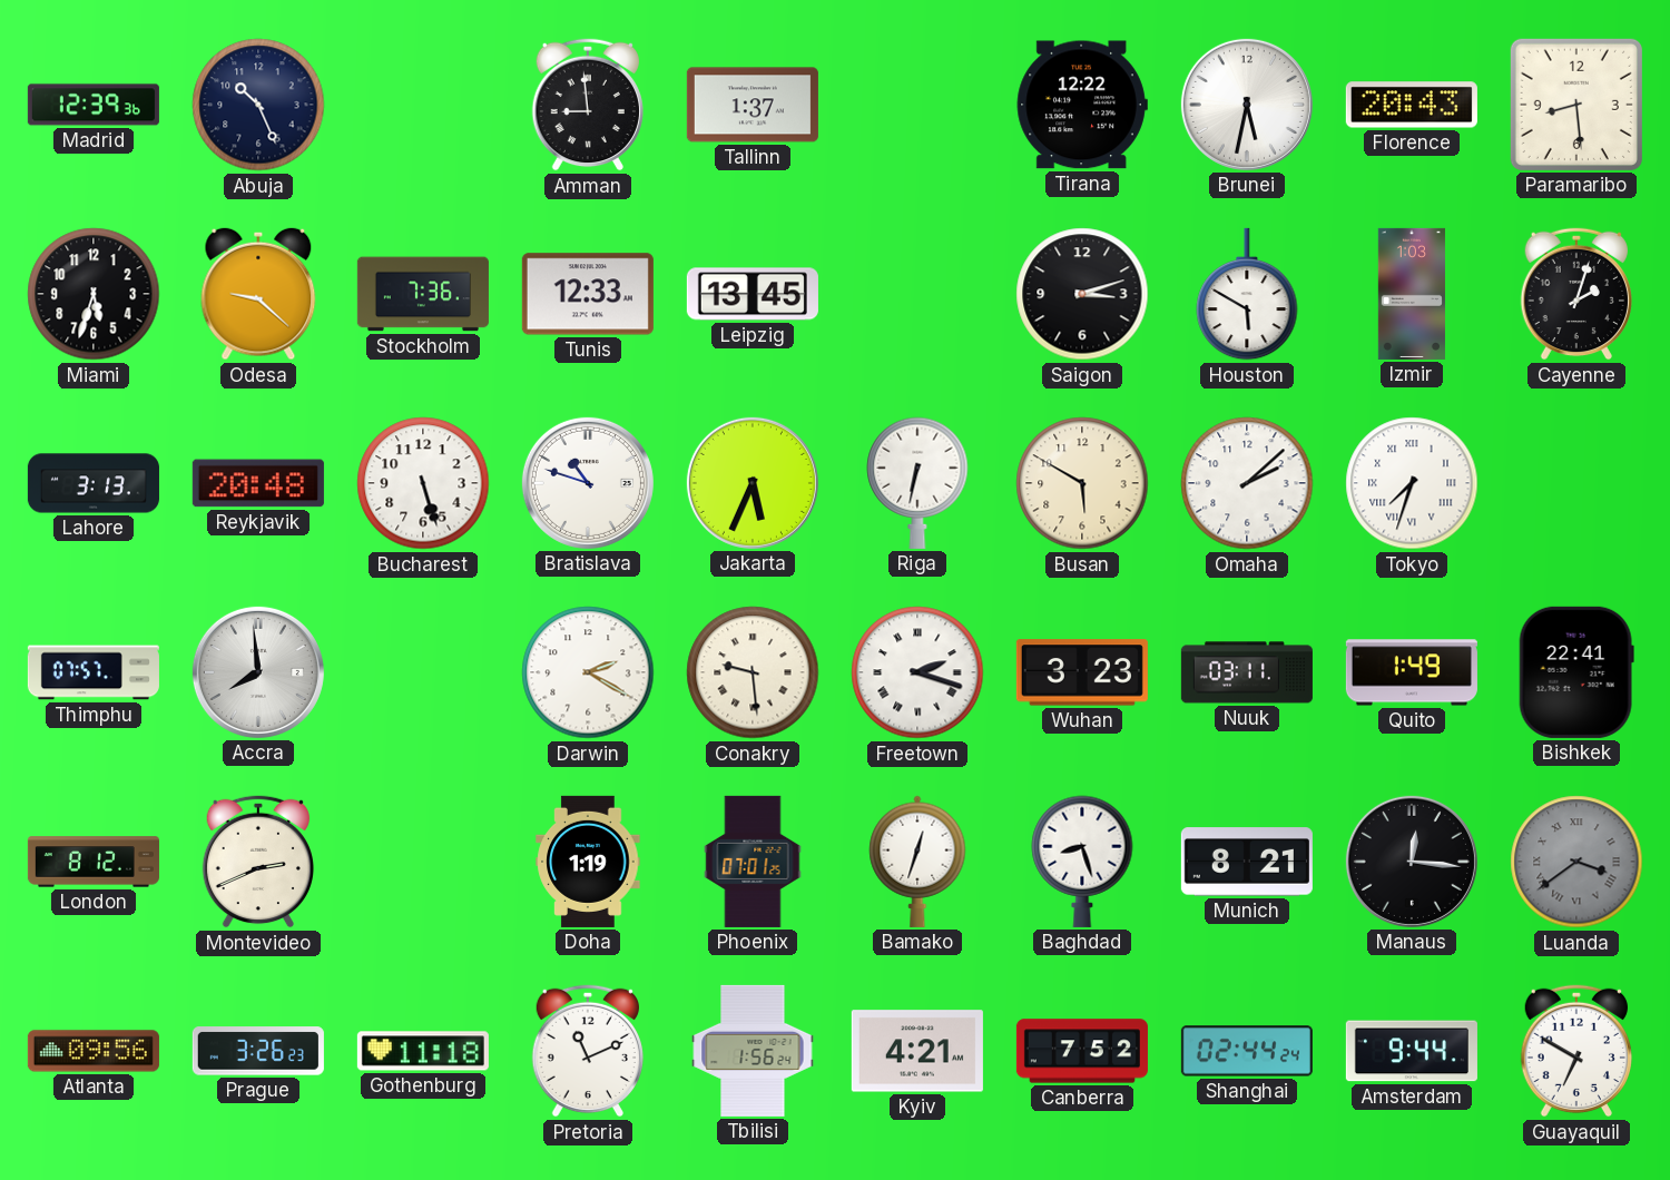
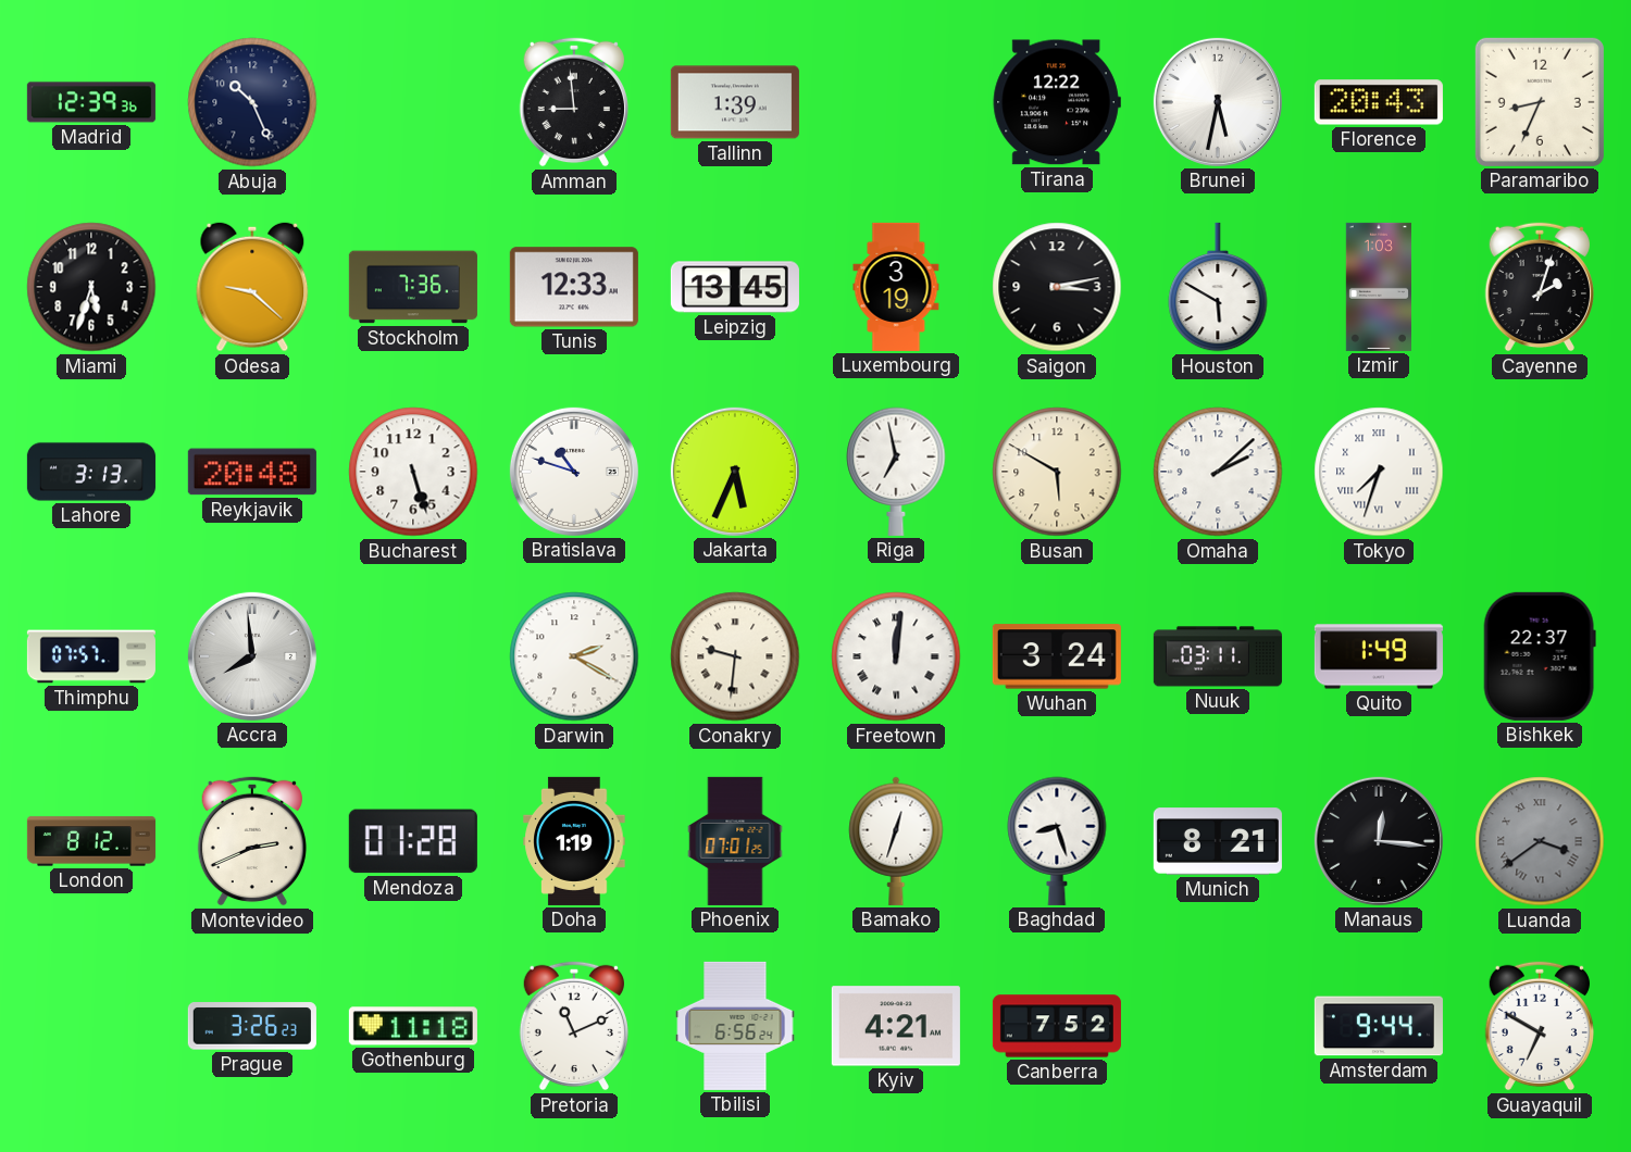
Tallinn: 1:37 -> 1:39
Paramaribo: 8:29 -> 8:34
Luxembourg: none -> 3:19
Saigon: 3:12 -> 3:13
Riga: 6:32 -> 6:58
Conakry: 9:29 -> 9:31
Freetown: 2:18 -> 12:01
Wuhan: 3:23 -> 3:24
Bishkek: 22:41 -> 22:37
Mendoza: none -> 01:28
Atlanta: 09:56 -> none
Tbilisi: 1:56 -> 6:56
Shanghai: 02:44 -> none
